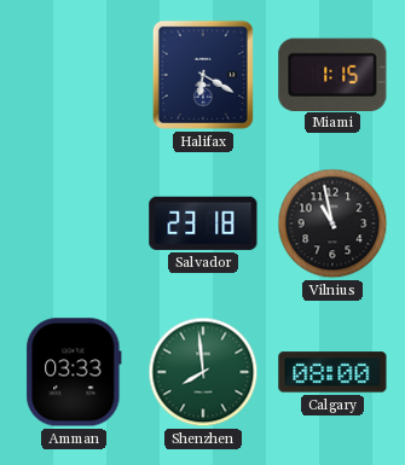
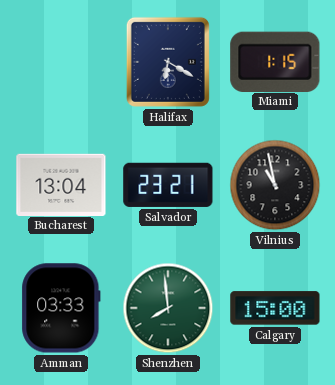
Bucharest: none -> 13:04
Salvador: 23:18 -> 23:21
Calgary: 08:00 -> 15:00
